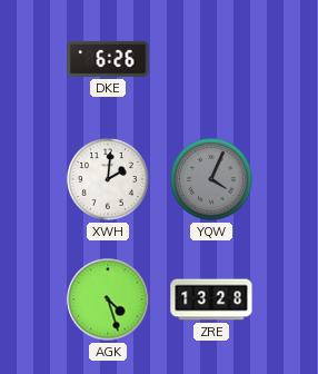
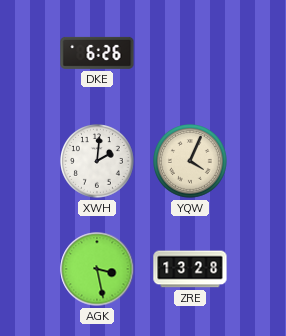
YQW dial: grey -> cream
AGK: 4:27 -> 3:28
